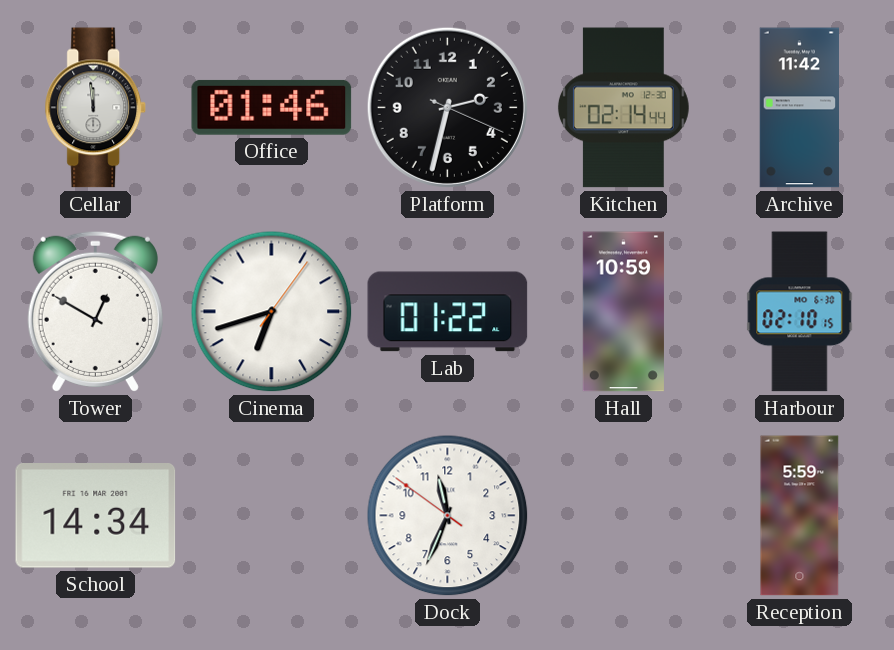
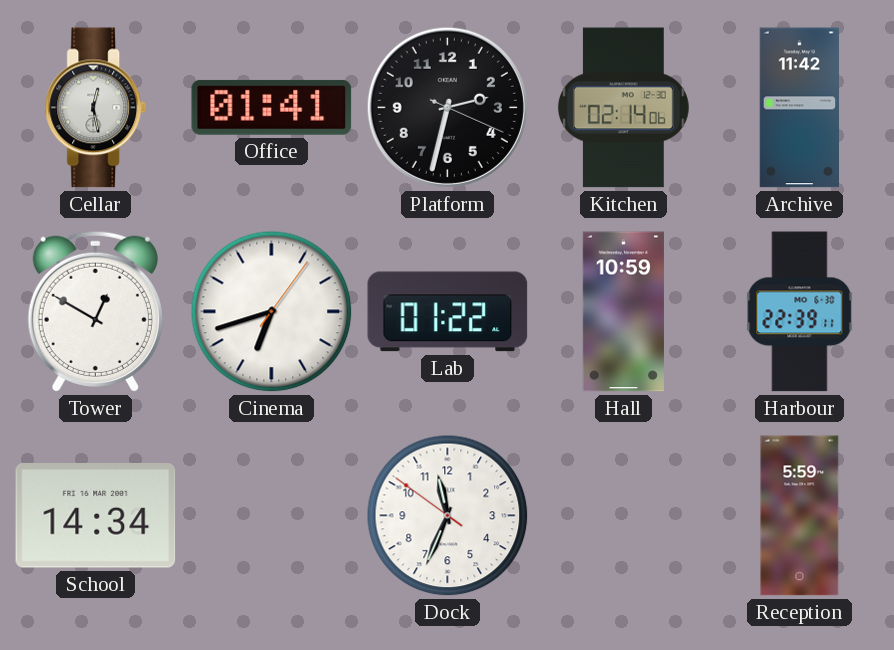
Cellar: 11:59 -> 12:28
Office: 01:46 -> 01:41
Kitchen: 02:14:44 -> 02:14:06
Harbour: 02:10 -> 22:39
